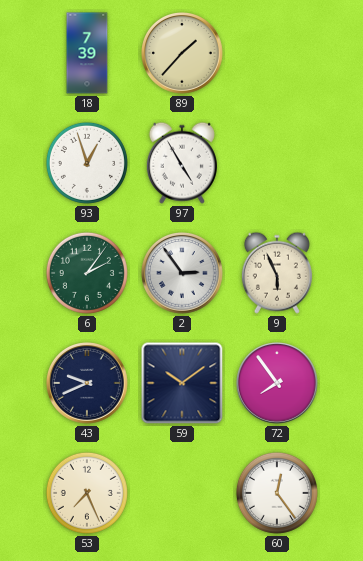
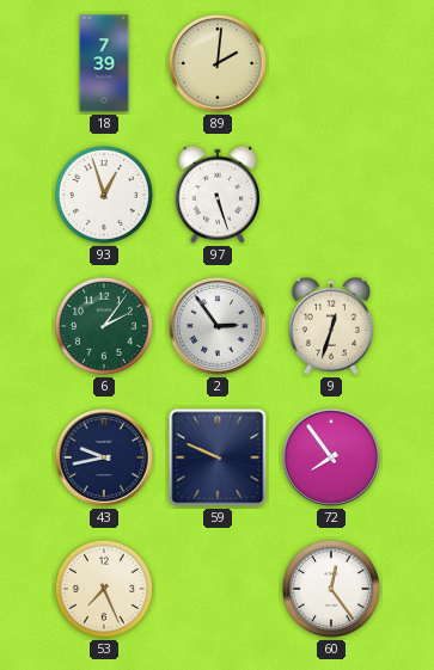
89: 1:37 -> 2:01
97: 4:55 -> 5:27
9: 5:56 -> 12:33
43: 9:41 -> 9:43
59: 10:09 -> 9:49
